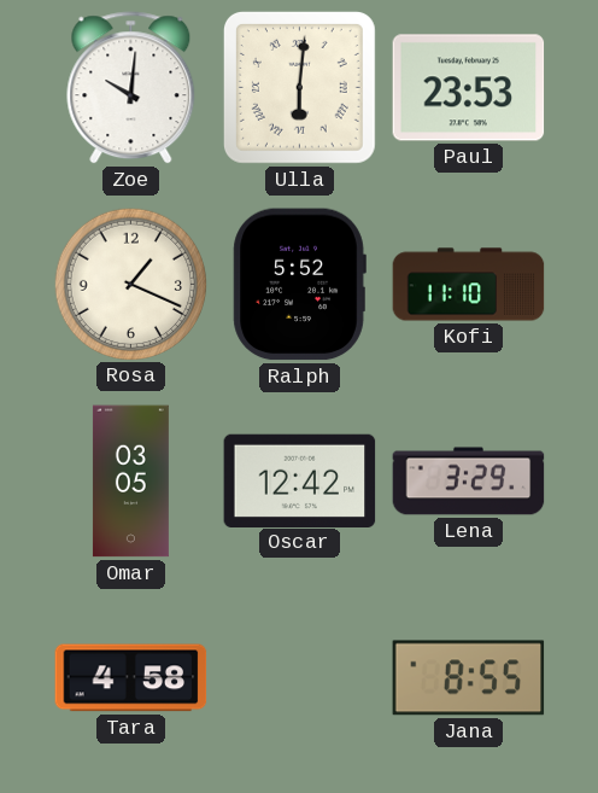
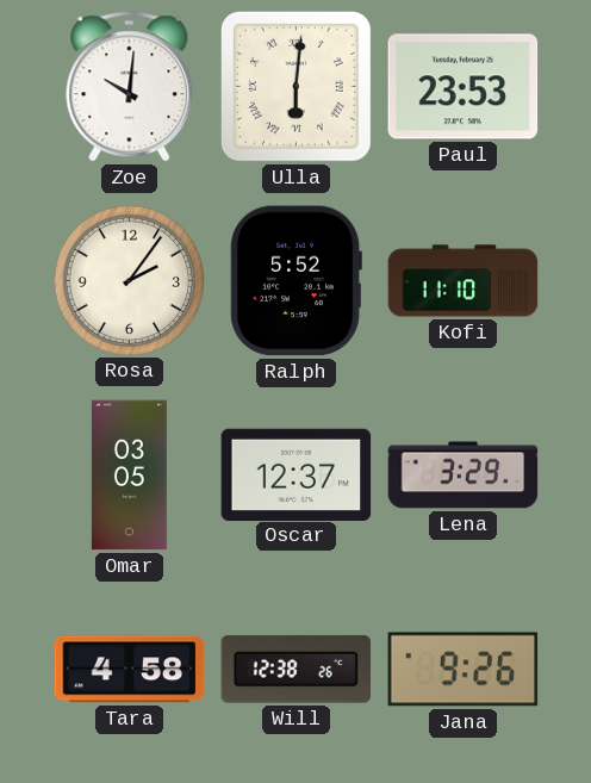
Rosa: 1:19 -> 2:06
Oscar: 12:42 -> 12:37
Will: none -> 12:38
Jana: 8:55 -> 9:26
